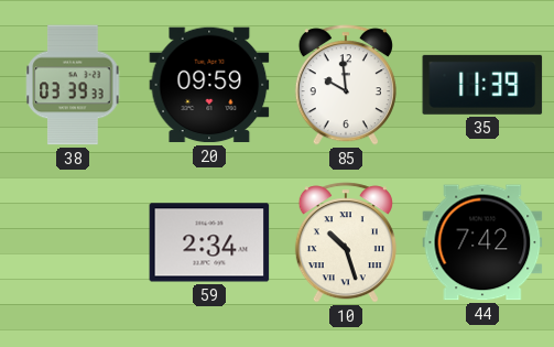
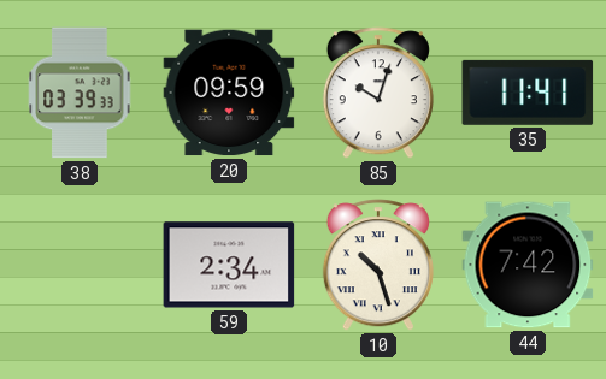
85: 9:59 -> 10:03
35: 11:39 -> 11:41
